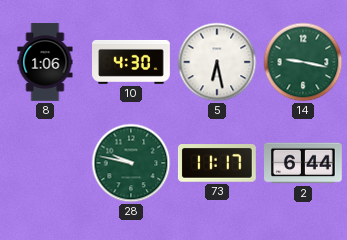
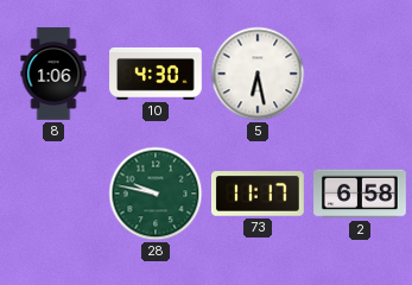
14: 9:17 -> none
2: 6:44 -> 6:58
